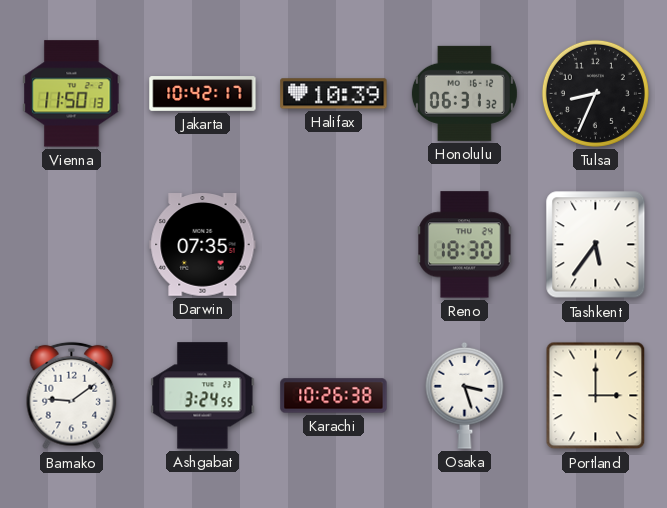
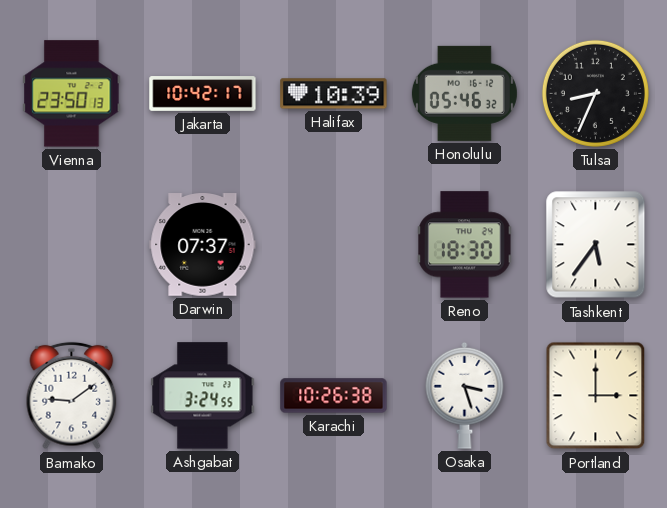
Vienna: 11:50 -> 23:50
Honolulu: 06:31 -> 05:46
Darwin: 07:35 -> 07:37
